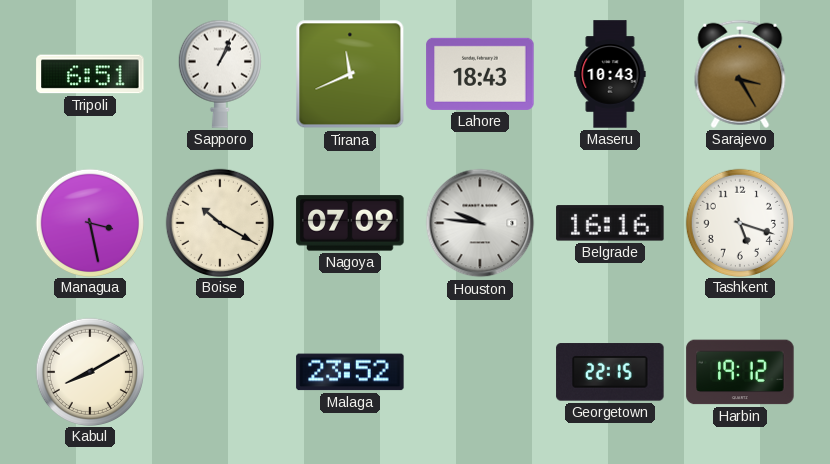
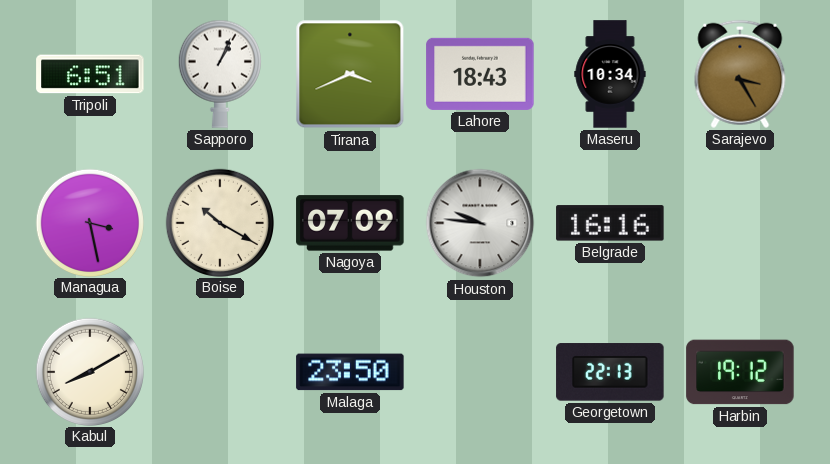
Tirana: 11:41 -> 3:41
Maseru: 10:43 -> 10:34
Tashkent: 5:18 -> none
Malaga: 23:52 -> 23:50
Georgetown: 22:15 -> 22:13
